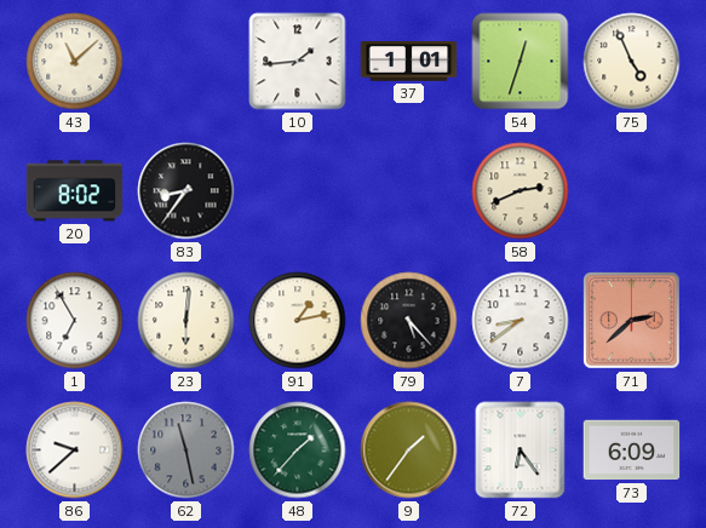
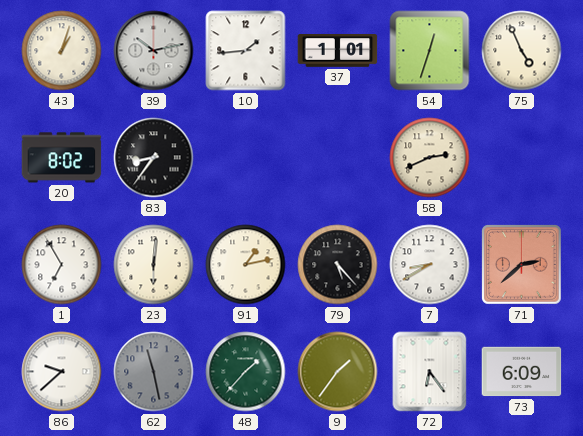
43: 11:08 -> 1:03
39: none -> 10:13
7: 8:39 -> 8:40
